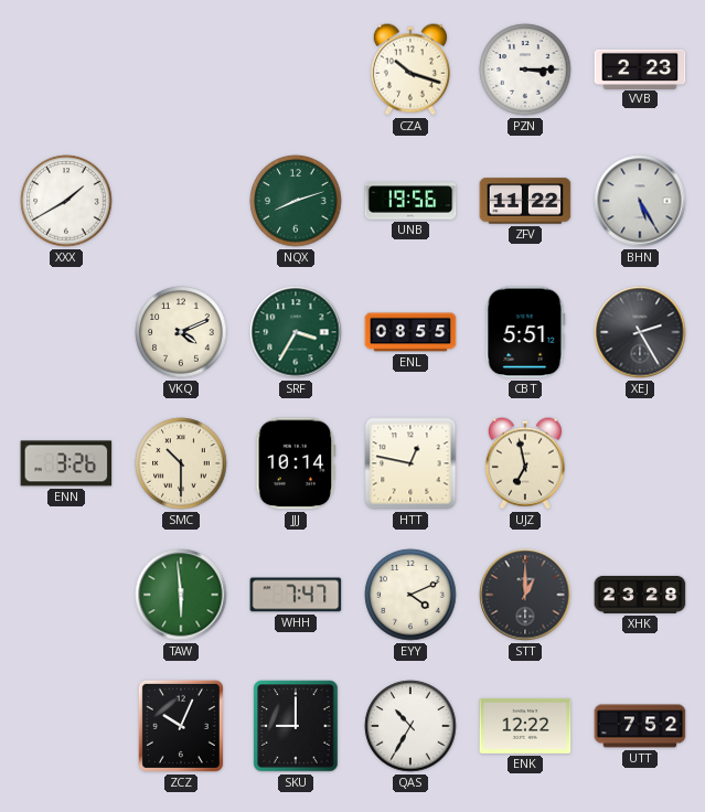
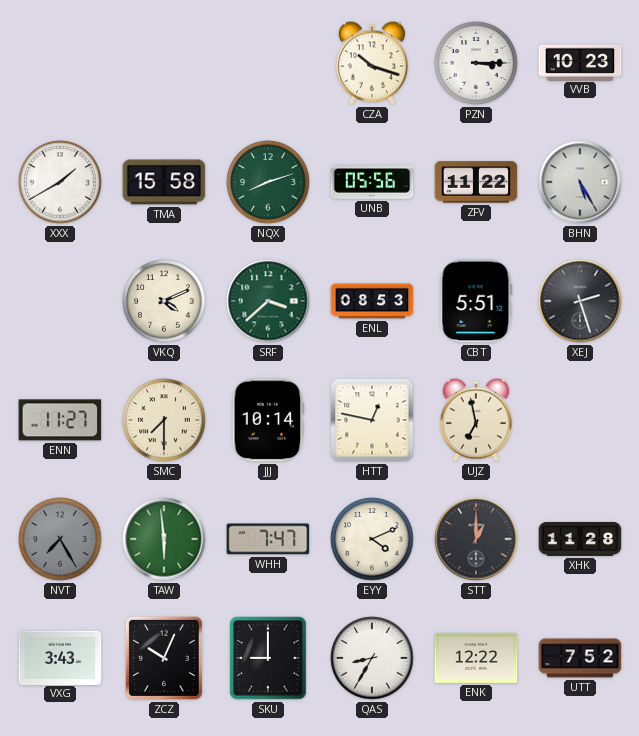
VVB: 2:23 -> 10:23
TMA: none -> 15:58
UNB: 19:56 -> 05:56
SRF: 3:35 -> 3:38
ENL: 08:55 -> 08:53
XEJ: 2:25 -> 2:27
ENN: 3:26 -> 11:27
SMC: 10:30 -> 7:30
NVT: none -> 7:25
XHK: 23:28 -> 11:28
VXG: none -> 3:43
QAS: 10:35 -> 8:35
